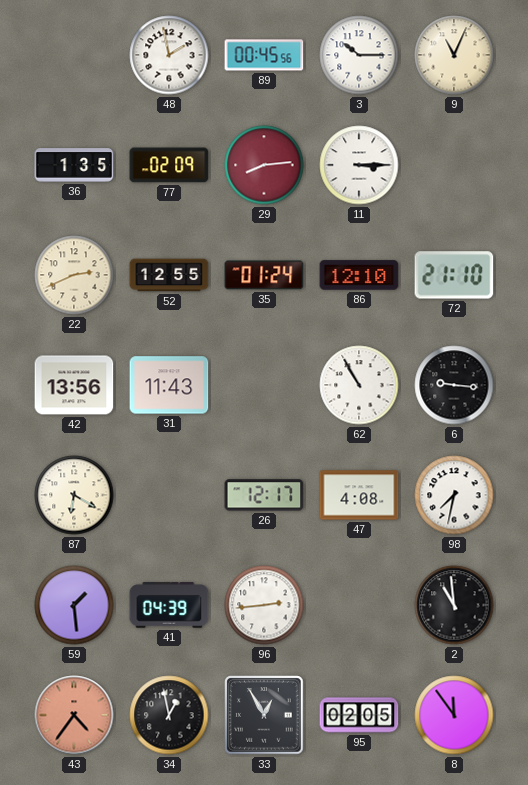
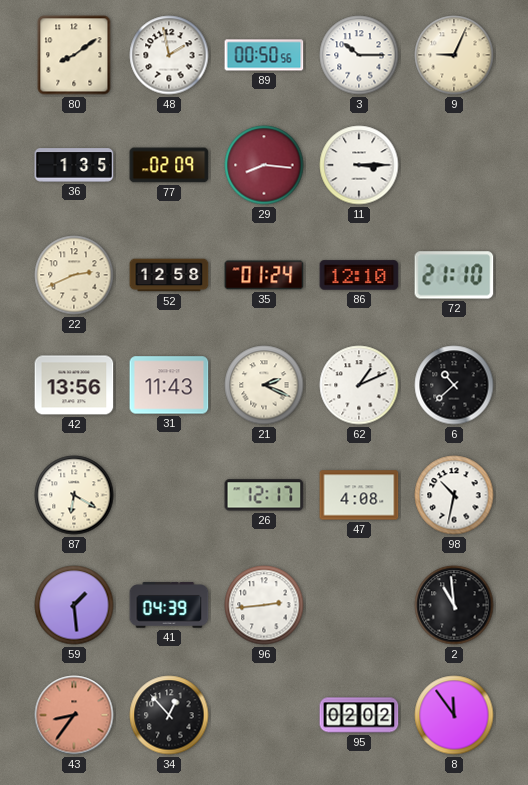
80: none -> 8:09
89: 00:45 -> 00:50
9: 11:04 -> 9:04
29: 8:14 -> 8:16
52: 12:55 -> 12:58
21: none -> 2:19
62: 10:55 -> 1:11
6: 9:16 -> 10:38
98: 7:32 -> 10:32
43: 4:36 -> 8:36
34: 12:58 -> 12:53
33: 12:55 -> none
95: 02:05 -> 02:02
